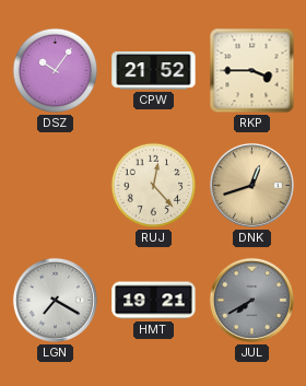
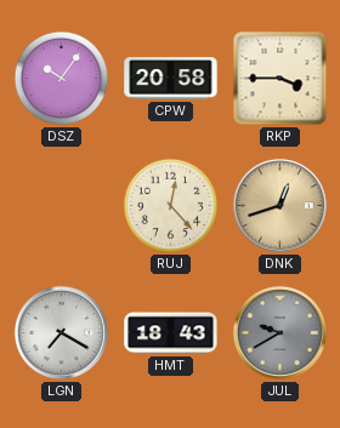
CPW: 21:52 -> 20:58
HMT: 19:21 -> 18:43
JUL: 7:40 -> 9:40
